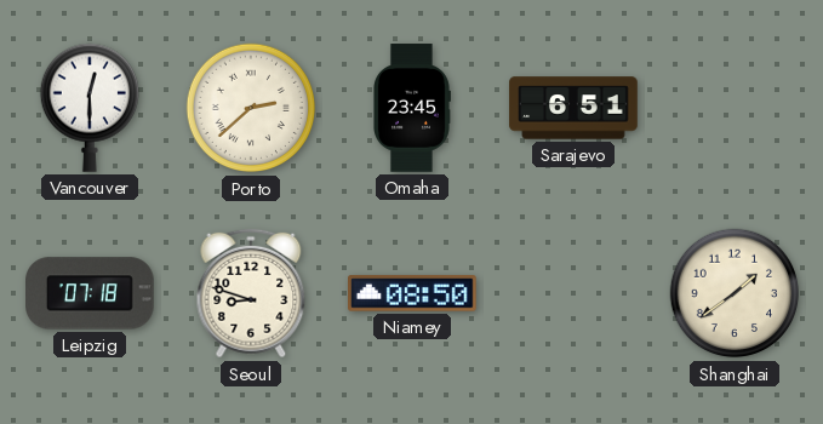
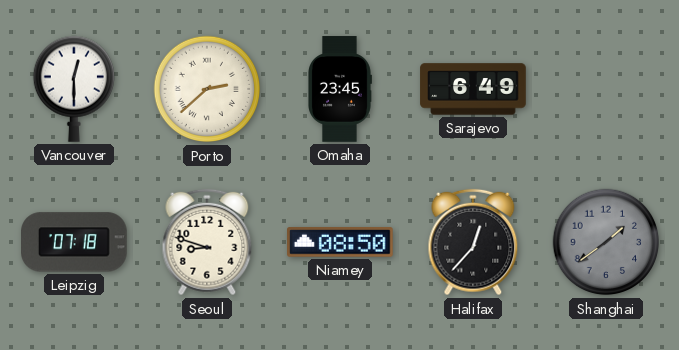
Sarajevo: 6:51 -> 6:49
Halifax: none -> 12:37
Shanghai dial: cream -> grey
